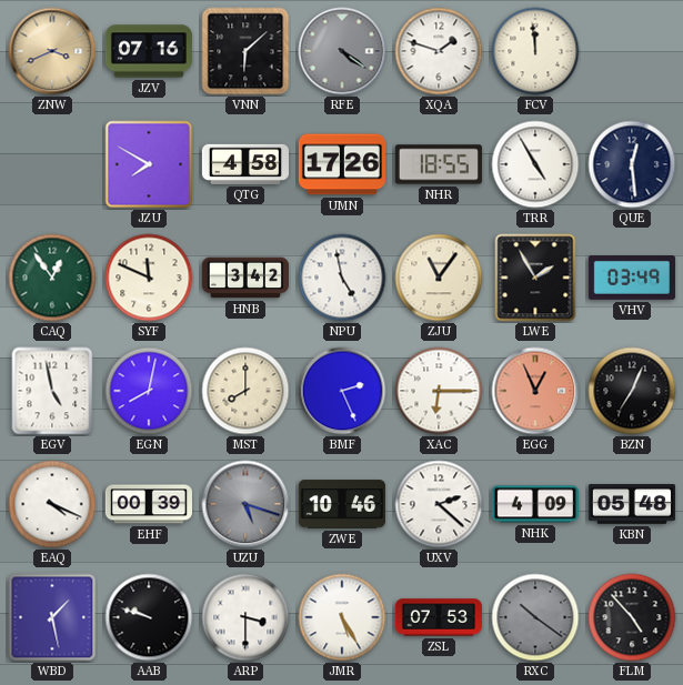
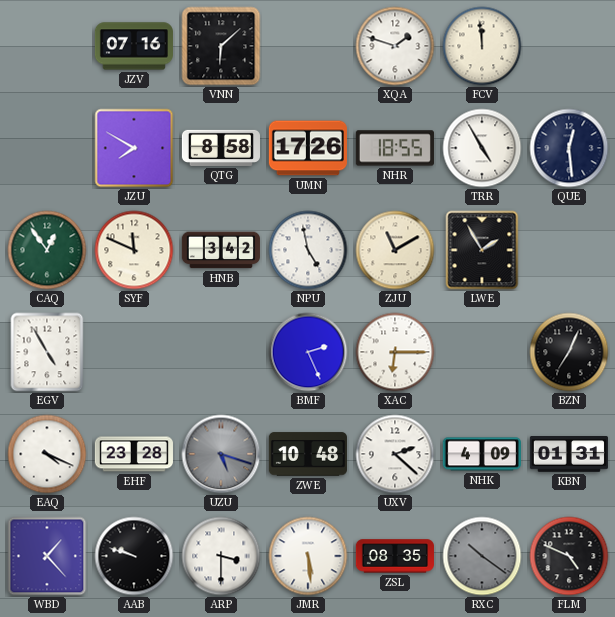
ZNW: 3:41 -> none
RFE: 4:21 -> none
QTG: 4:58 -> 8:58
ZJU: 11:06 -> 11:10
VHV: 03:49 -> none
EGV: 4:58 -> 4:55
EGN: 8:02 -> none
MST: 8:00 -> none
EGG: 12:56 -> none
EHF: 00:39 -> 23:28
ZWE: 10:46 -> 10:48
KBN: 05:48 -> 01:31
WBD: 1:28 -> 1:23
JMR: 5:25 -> 5:29
ZSL: 07:53 -> 08:35
FLM: 4:53 -> 4:49
